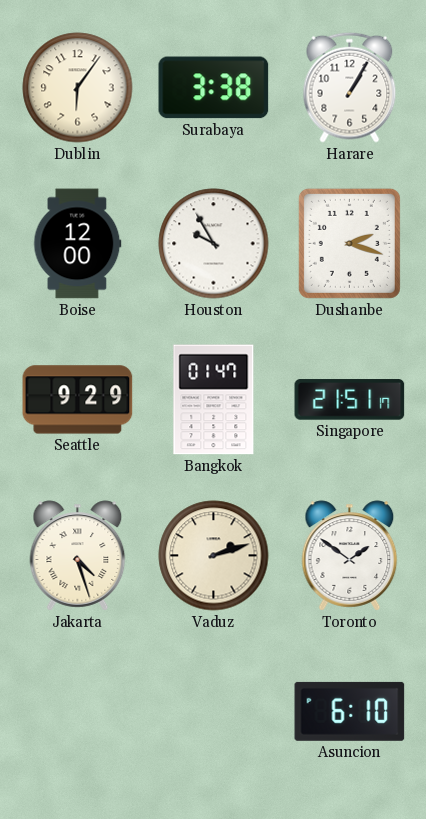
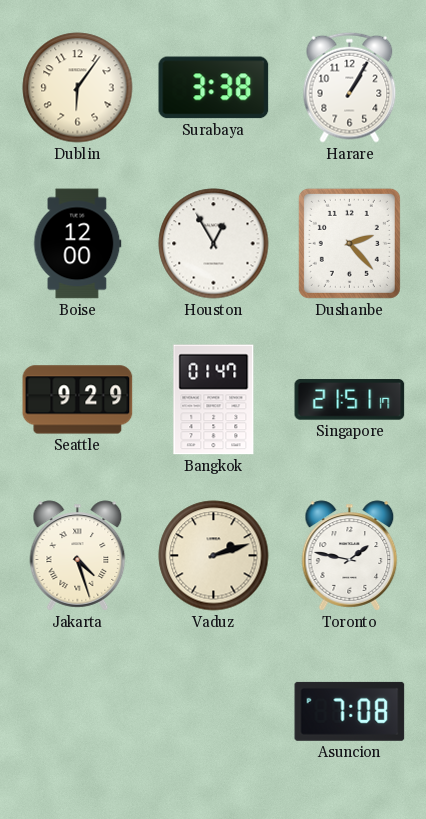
Houston: 9:55 -> 12:55
Dushanbe: 2:18 -> 2:23
Toronto: 1:51 -> 1:47
Asuncion: 6:10 -> 7:08
